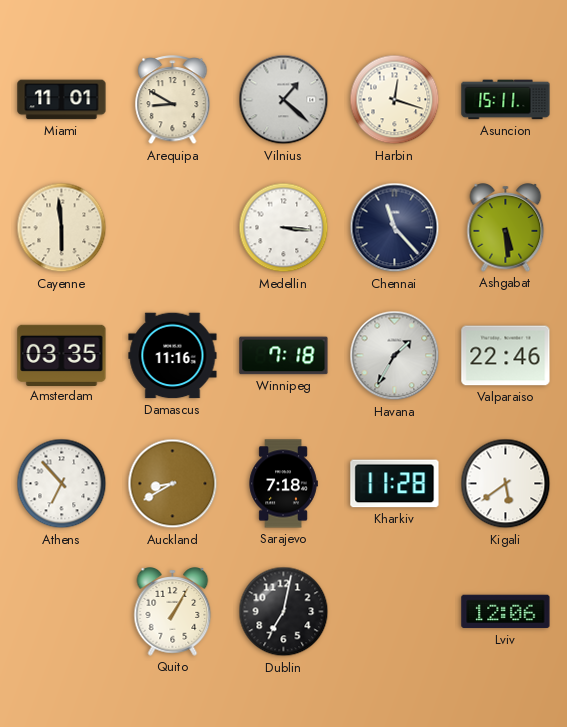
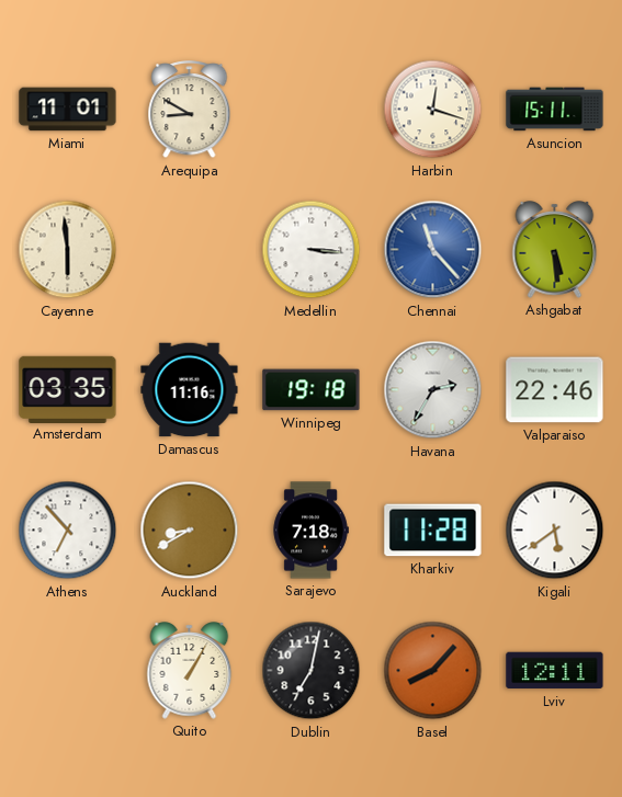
Vilnius: 1:22 -> none
Chennai dial: navy -> blue
Winnipeg: 7:18 -> 19:18
Havana: 1:35 -> 2:35
Basel: none -> 8:07
Lviv: 12:06 -> 12:11
